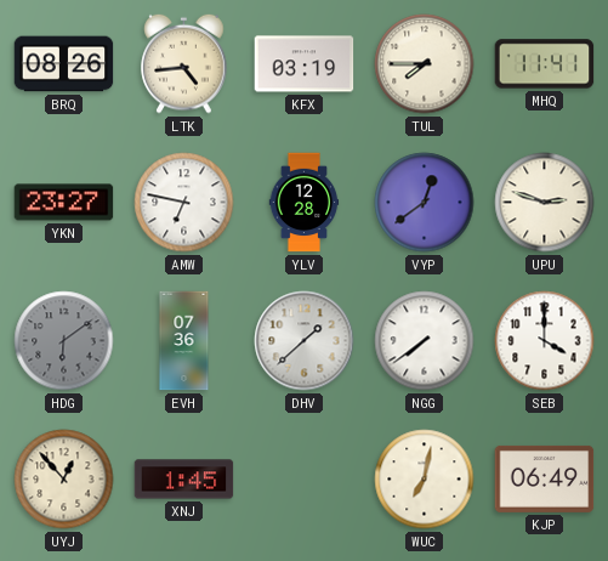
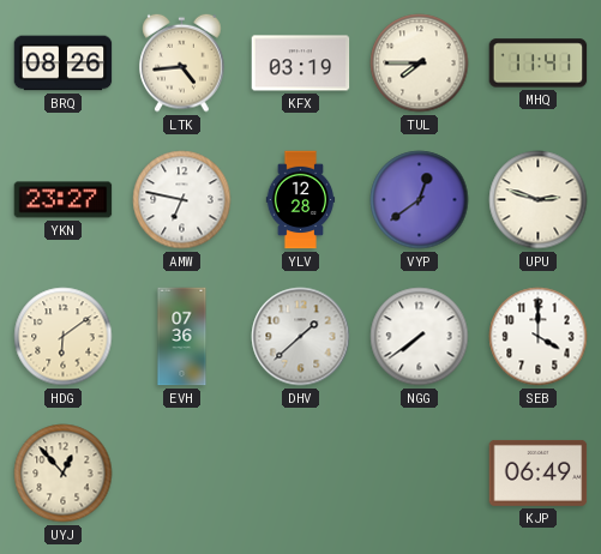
HDG dial: grey -> cream
XNJ: 1:45 -> none
WUC: 7:02 -> none
